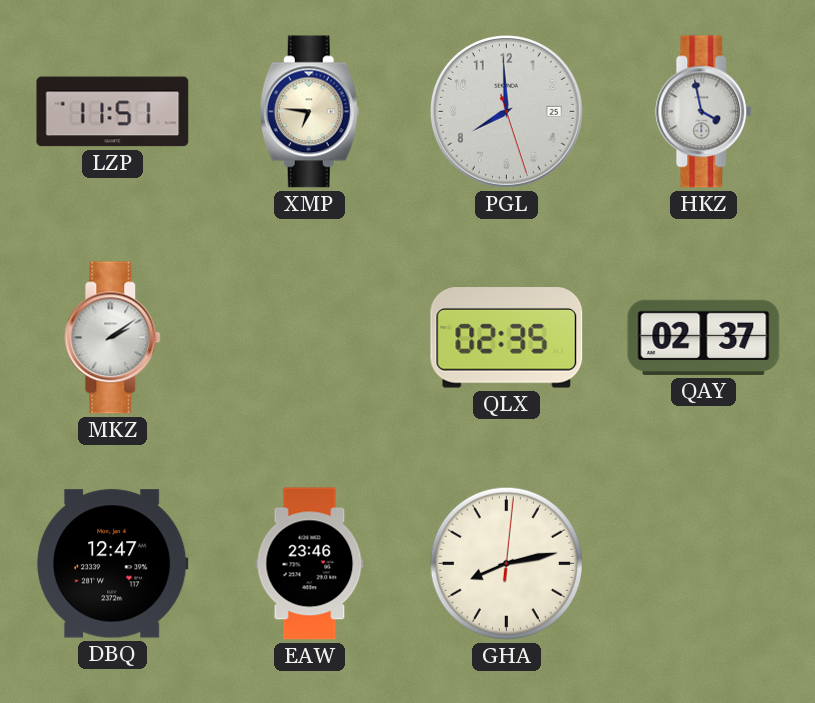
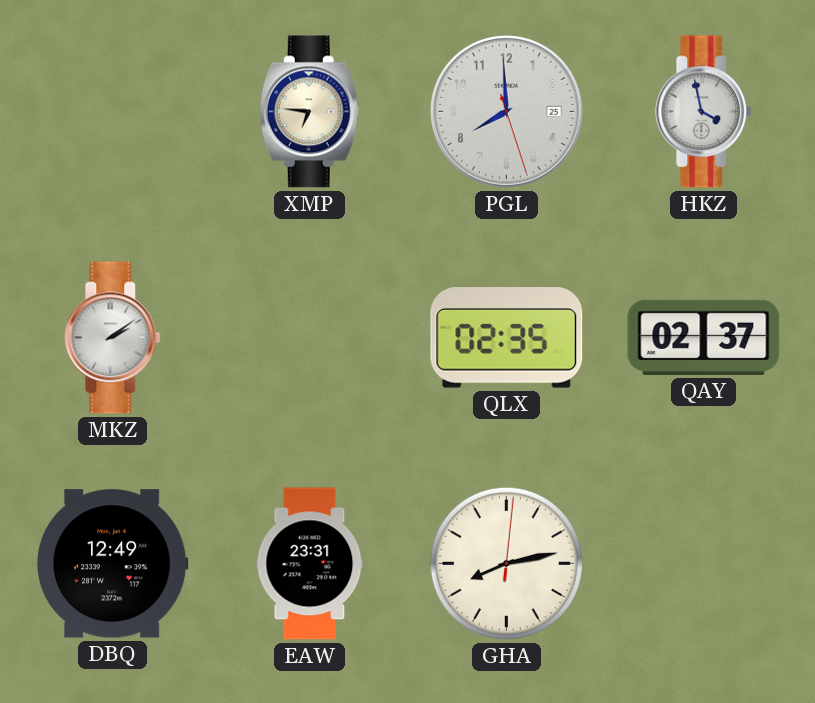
LZP: 11:51 -> none
DBQ: 12:47 -> 12:49
EAW: 23:46 -> 23:31
